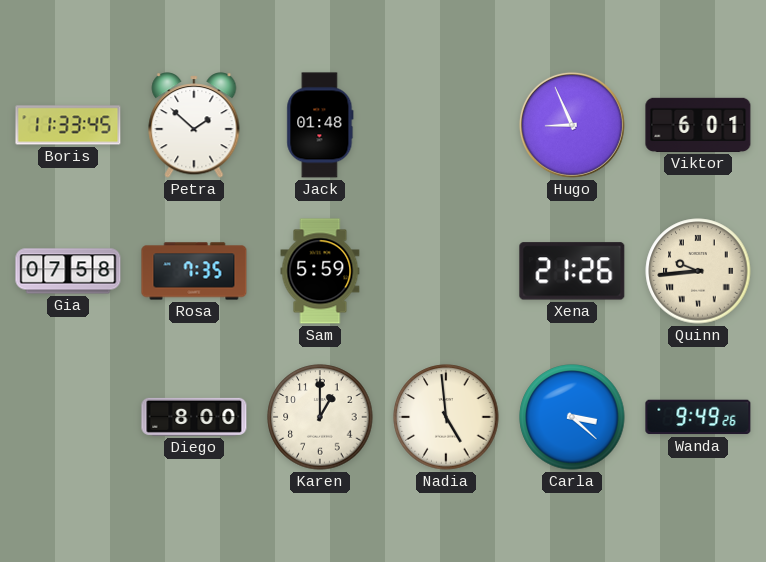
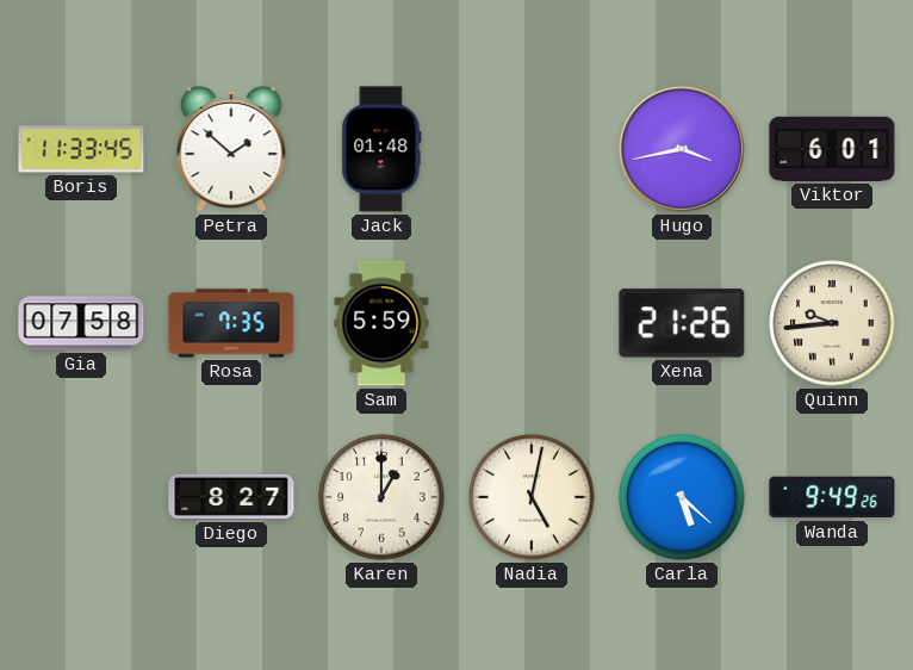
Hugo: 8:56 -> 3:43
Diego: 8:00 -> 8:27
Nadia: 4:59 -> 5:02
Carla: 3:22 -> 5:22
